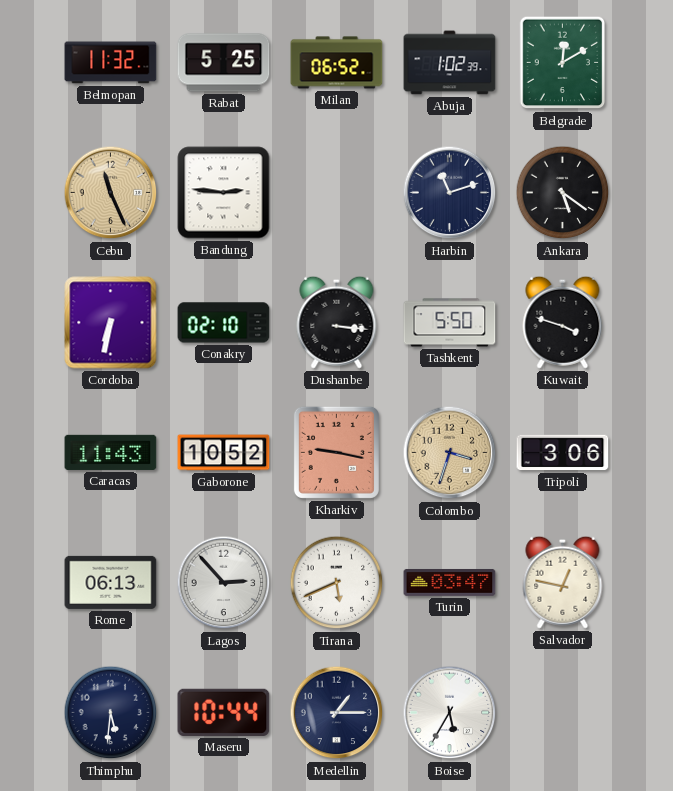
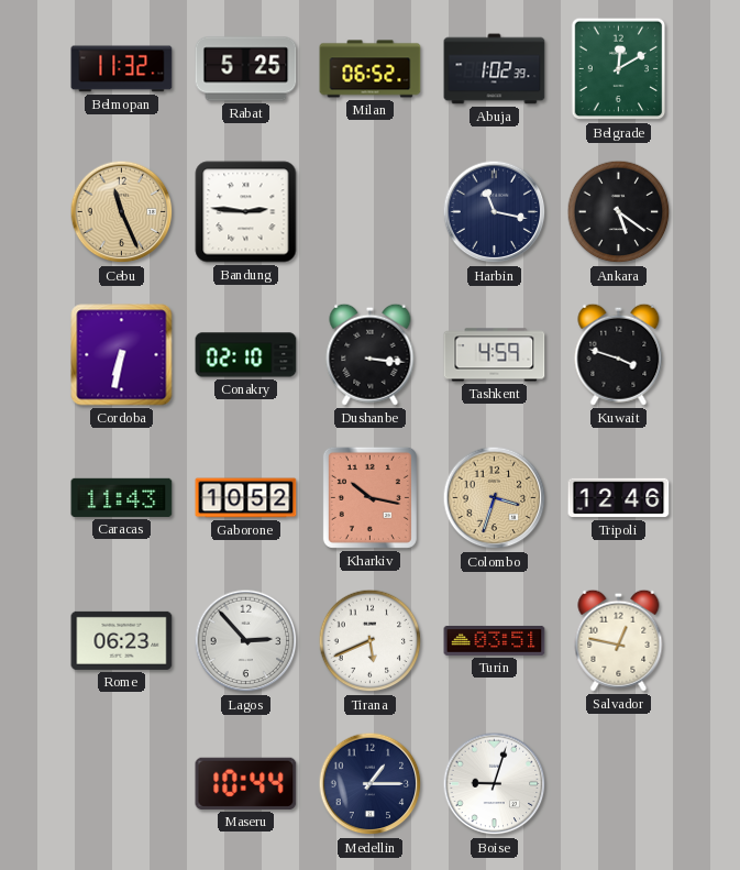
Harbin: 11:12 -> 11:17
Tashkent: 5:50 -> 4:59
Kharkiv: 9:17 -> 10:17
Tripoli: 3:06 -> 12:46
Rome: 06:13 -> 06:23
Turin: 03:47 -> 03:51
Thimphu: 5:31 -> none
Boise: 5:35 -> 9:03
